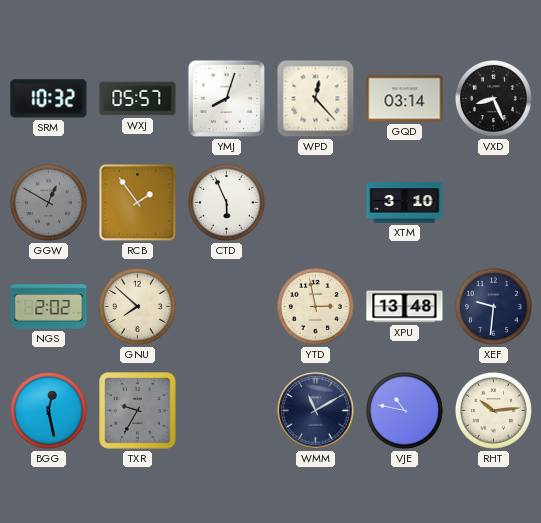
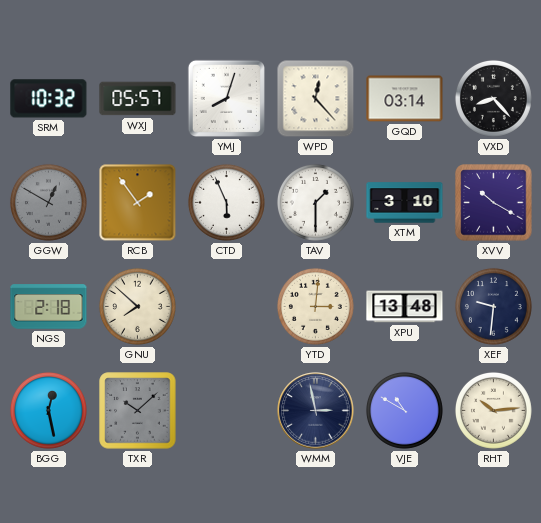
VXD: 8:26 -> 8:23
TAV: none -> 1:30
XVV: none -> 10:20
NGS: 2:02 -> 2:18
YTD: 2:58 -> 3:01
TXR: 9:35 -> 10:08
WMM: 11:10 -> 2:58
VJE: 10:47 -> 10:50
